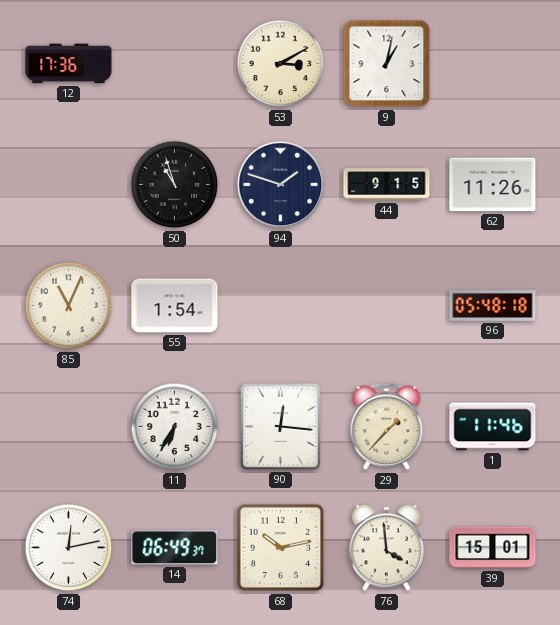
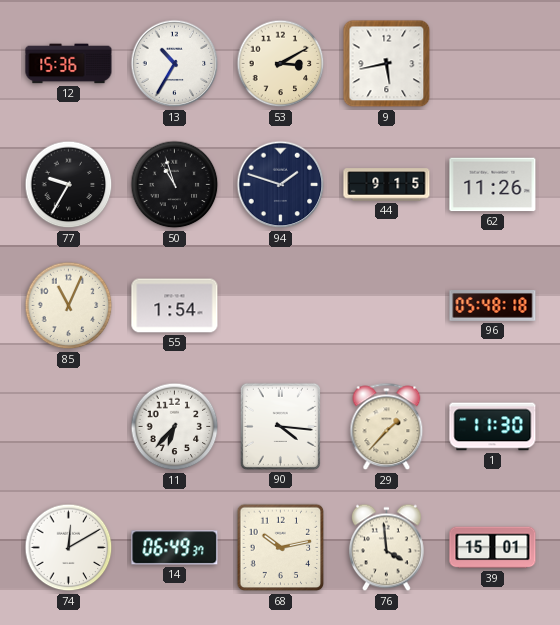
12: 17:36 -> 15:36
13: none -> 10:35
9: 1:02 -> 5:43
77: none -> 9:35
11: 6:35 -> 6:37
90: 12:16 -> 4:16
1: 11:46 -> 11:30
74: 12:13 -> 12:10
